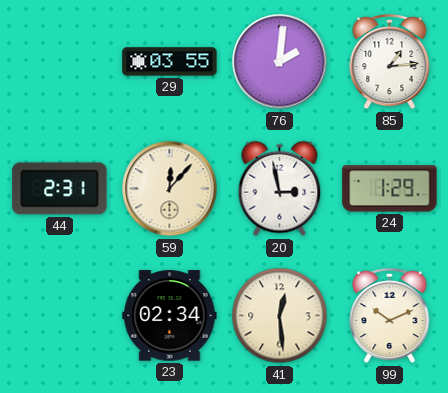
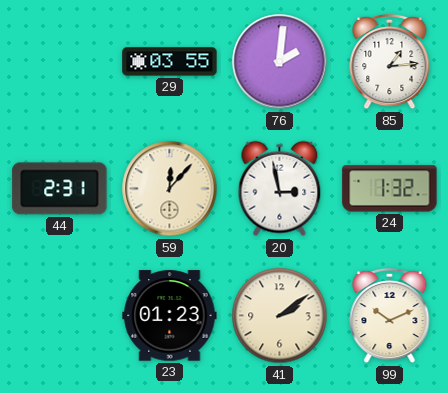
24: 1:29 -> 1:32
23: 02:34 -> 01:23
41: 12:29 -> 2:09
